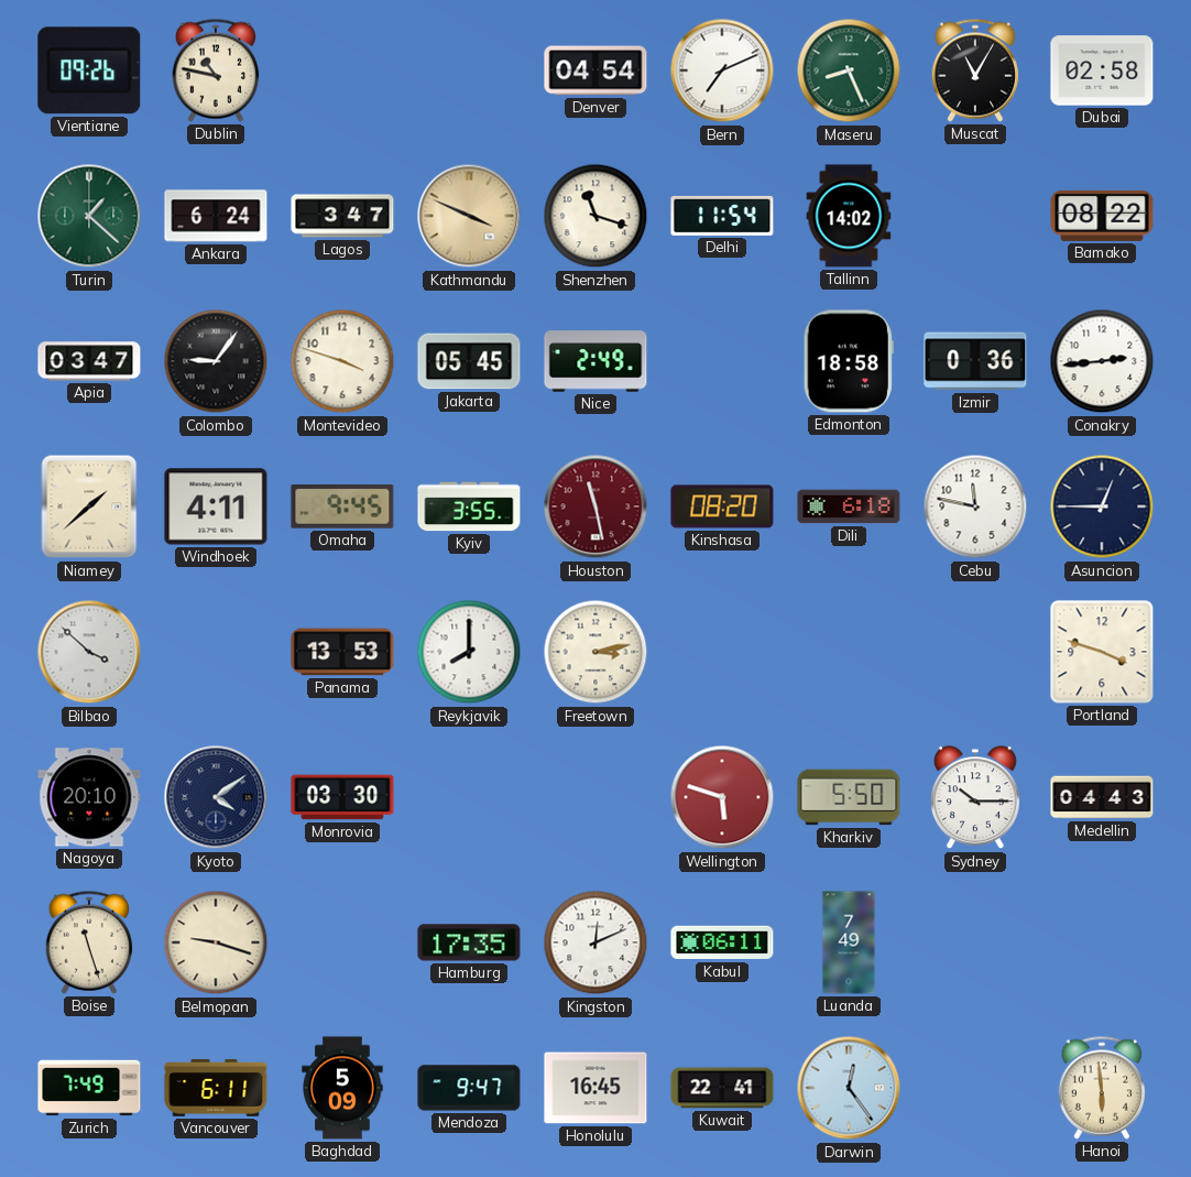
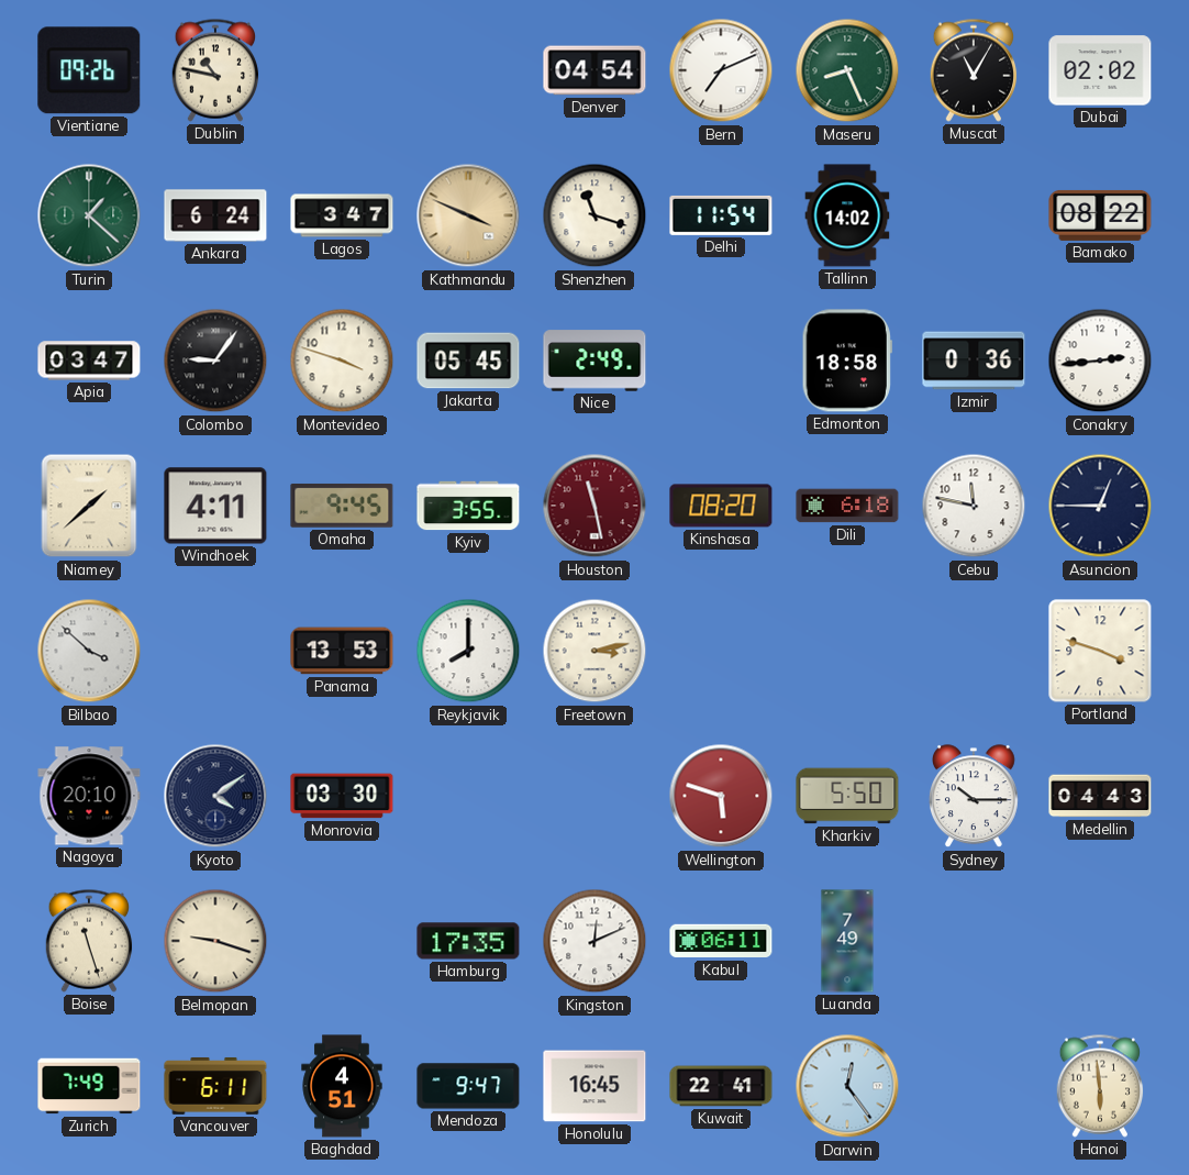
Dubai: 02:58 -> 02:02
Baghdad: 5:09 -> 4:51
